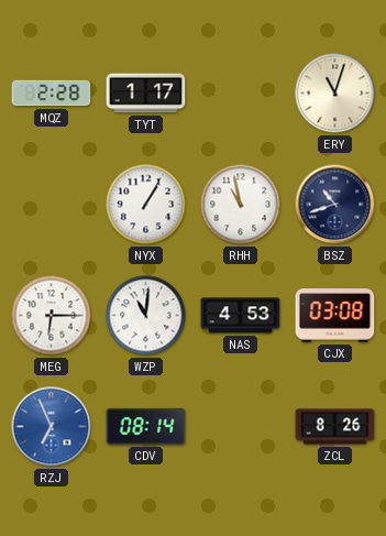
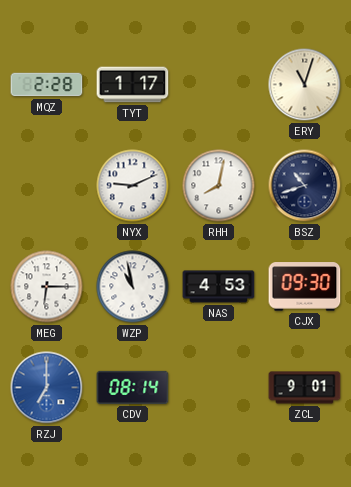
NYX: 1:05 -> 9:11
RHH: 10:58 -> 8:02
WZP: 11:01 -> 10:58
CJX: 03:08 -> 09:30
RZJ: 6:56 -> 7:00
ZCL: 8:26 -> 9:01
